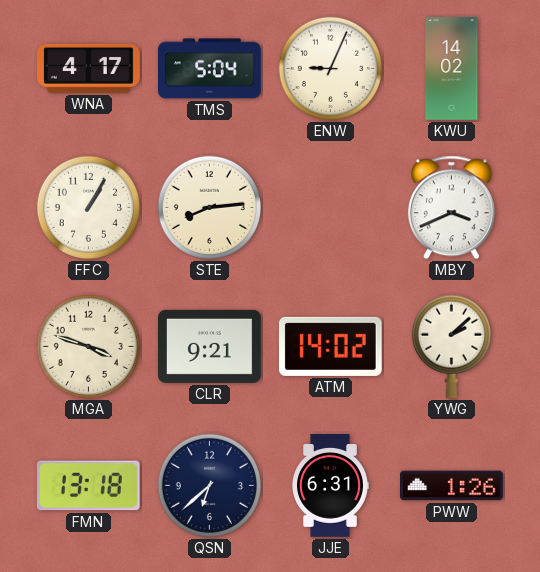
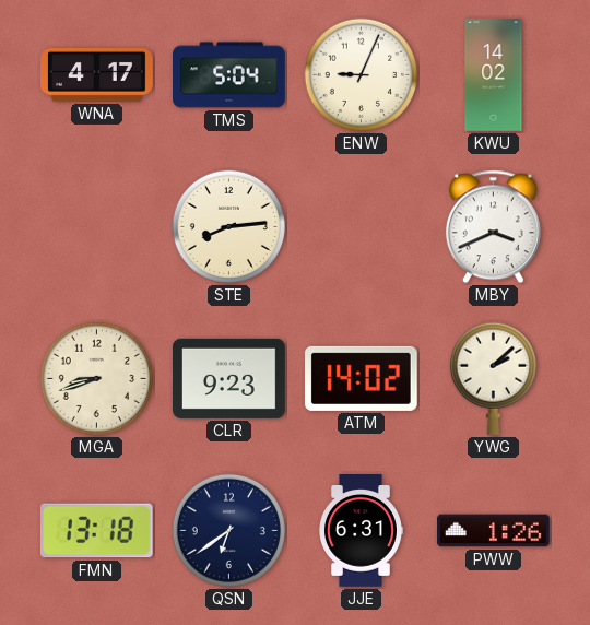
FFC: 1:05 -> none
MGA: 3:48 -> 8:42
CLR: 9:21 -> 9:23
QSN: 6:38 -> 6:39
